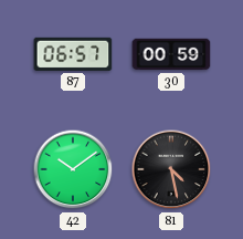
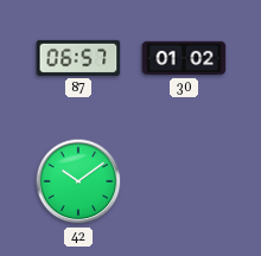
30: 00:59 -> 01:02
81: 4:28 -> none
